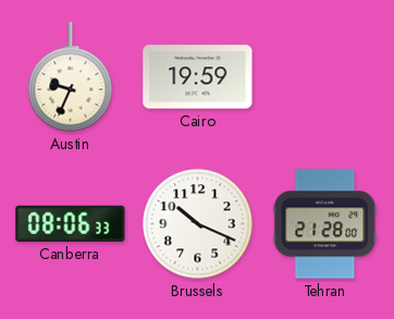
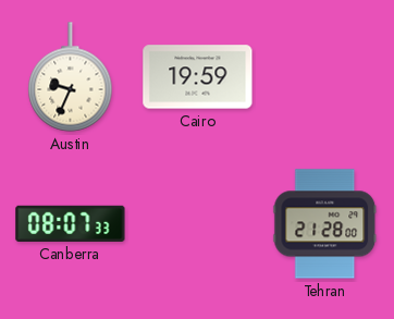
Canberra: 08:06 -> 08:07
Brussels: 10:19 -> none
